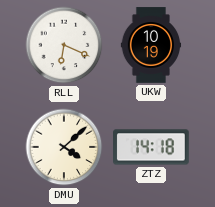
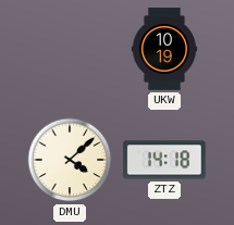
RLL: 6:19 -> none
